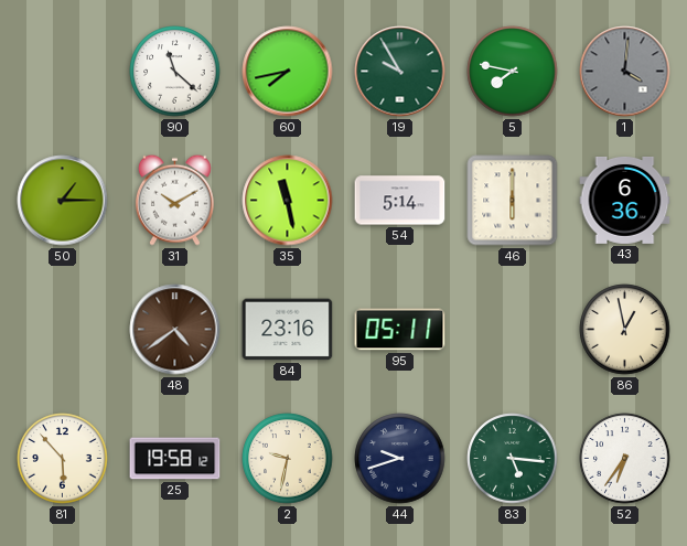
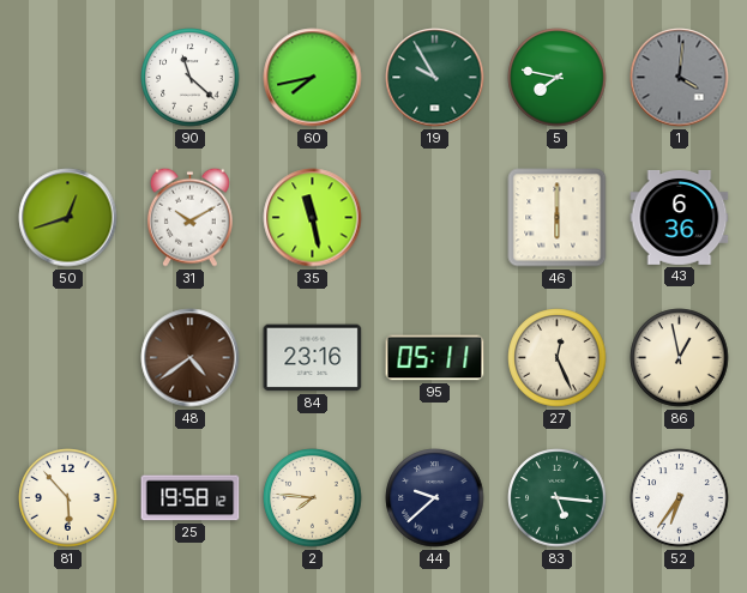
50: 1:15 -> 12:42
54: 5:14 -> none
27: none -> 12:26
2: 9:32 -> 7:46
44: 9:42 -> 9:38
